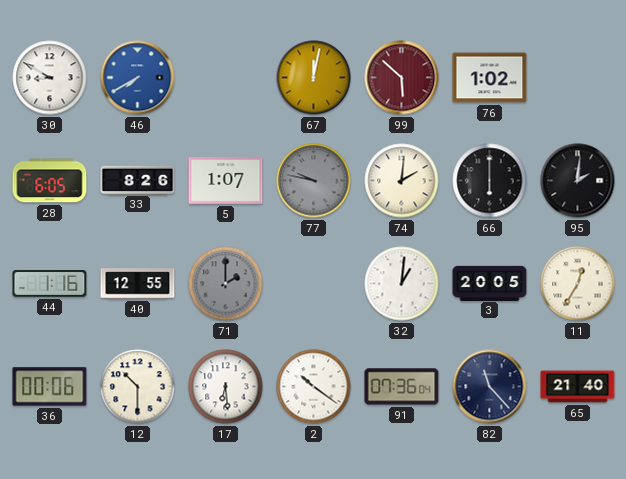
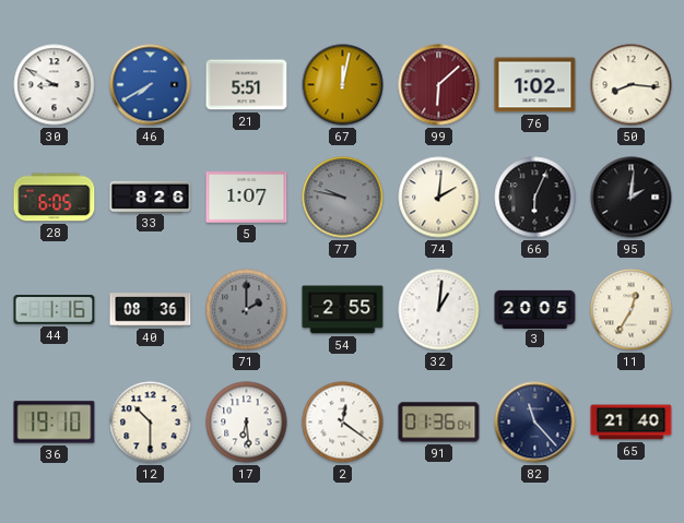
21: none -> 5:51
99: 5:52 -> 6:08
50: none -> 8:16
66: 6:00 -> 6:04
40: 12:55 -> 08:36
54: none -> 2:55
36: 00:06 -> 19:10
2: 10:21 -> 12:21
91: 07:36 -> 01:36
